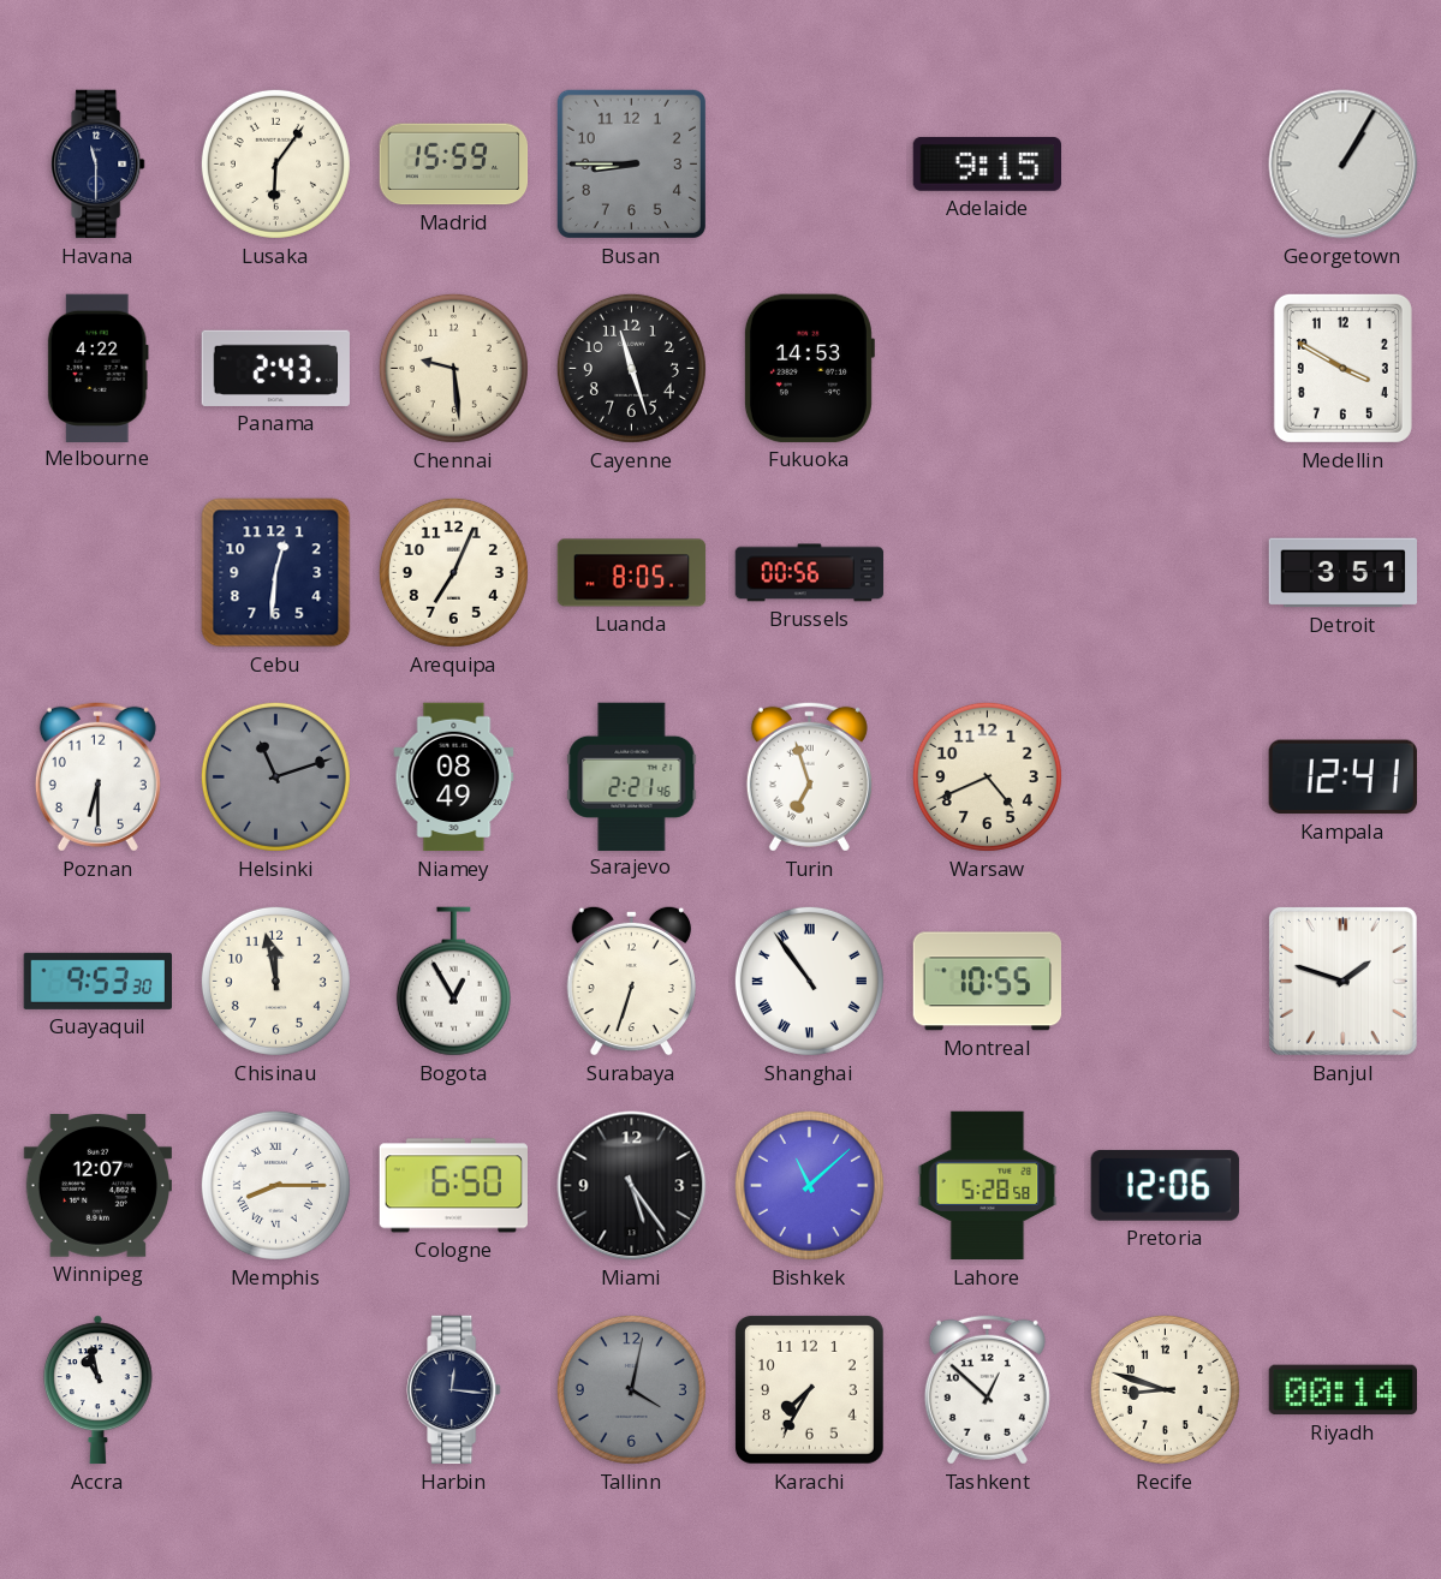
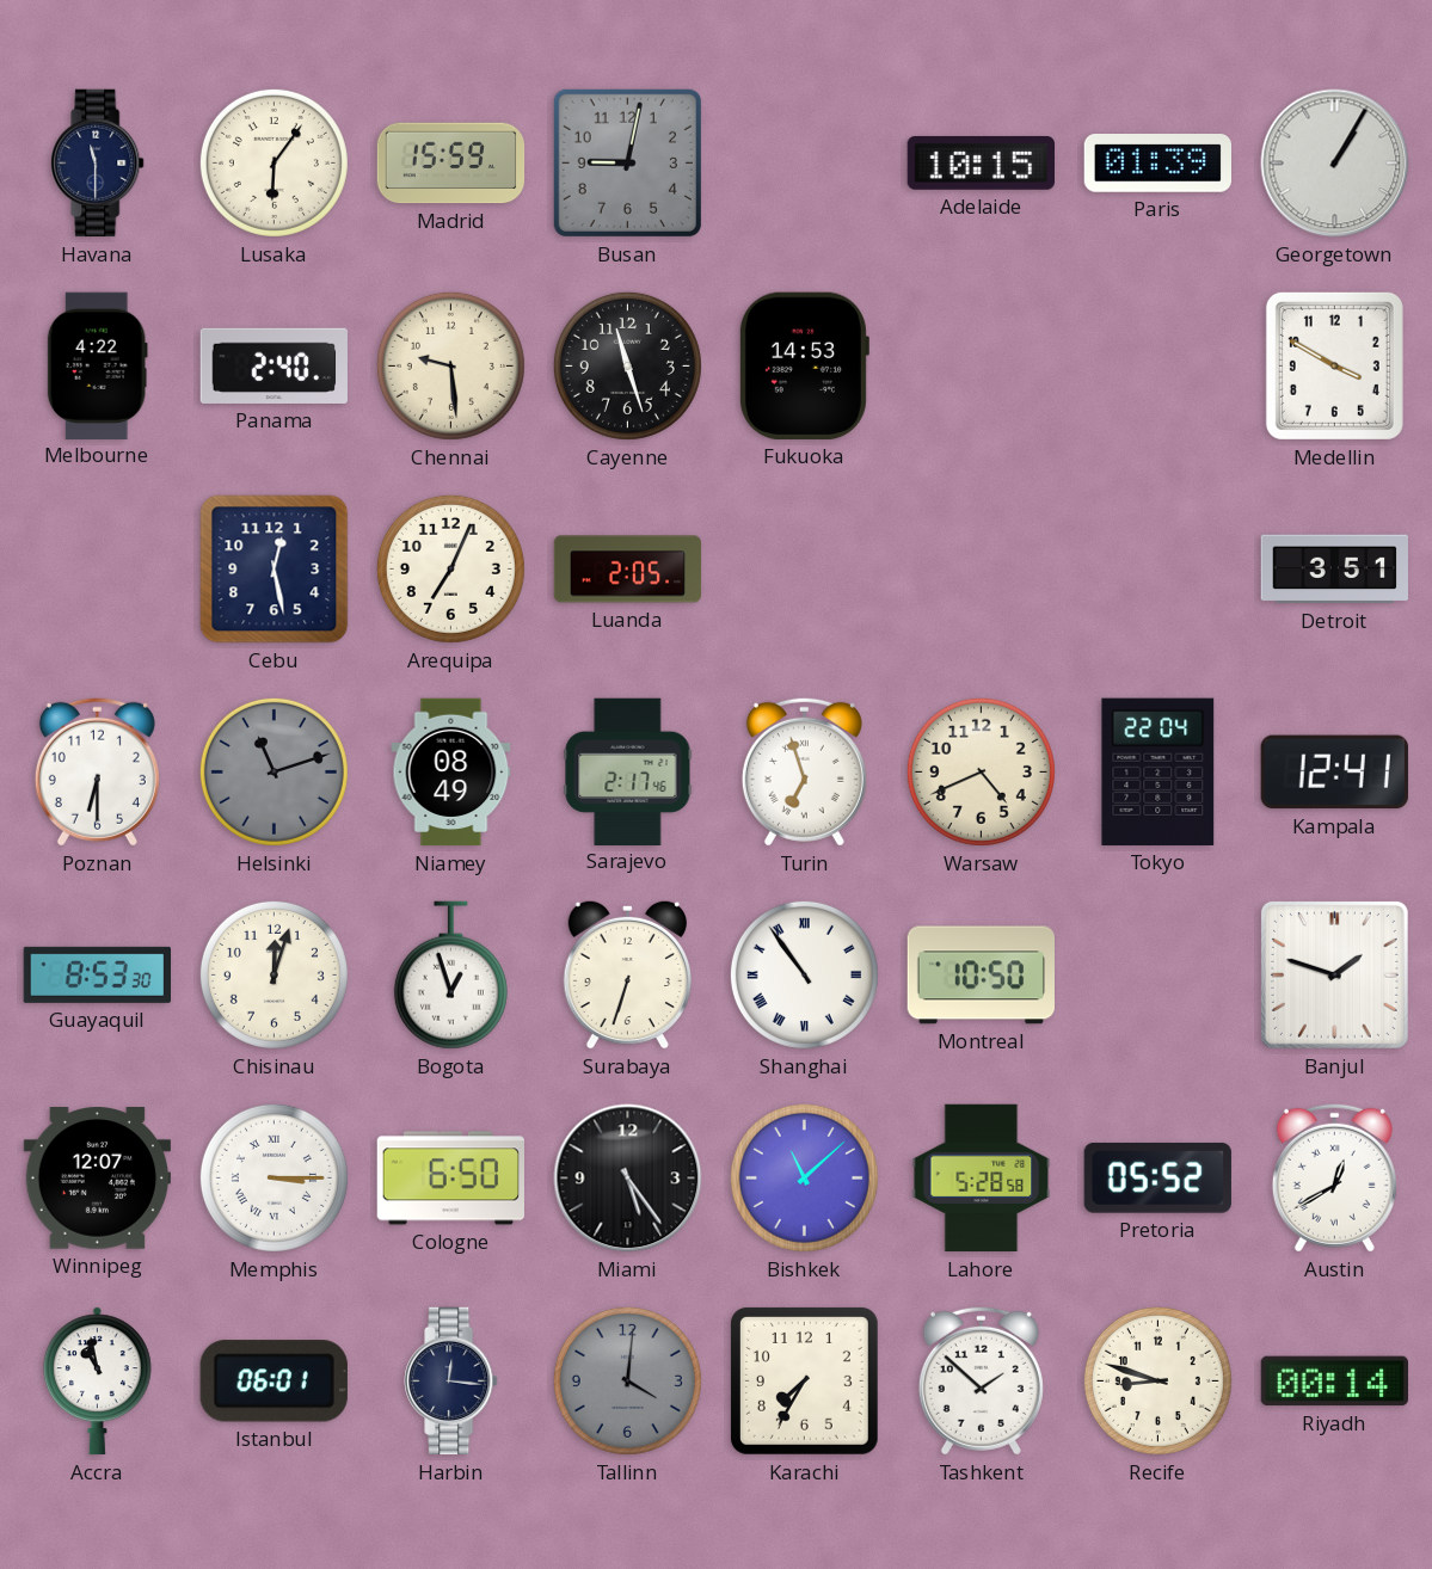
Busan: 8:45 -> 9:02
Adelaide: 9:15 -> 10:15
Paris: none -> 01:39
Panama: 2:43 -> 2:40
Cebu: 12:31 -> 12:28
Luanda: 8:05 -> 2:05
Brussels: 00:56 -> none
Sarajevo: 2:21 -> 2:17
Tokyo: none -> 22:04
Guayaquil: 9:53 -> 8:53
Chisinau: 11:58 -> 12:03
Bogota: 12:55 -> 12:57
Montreal: 10:55 -> 10:50
Memphis: 8:15 -> 3:15
Pretoria: 12:06 -> 05:52
Austin: none -> 12:40
Istanbul: none -> 06:01
Tallinn: 4:02 -> 4:01
Tashkent: 12:52 -> 1:52
